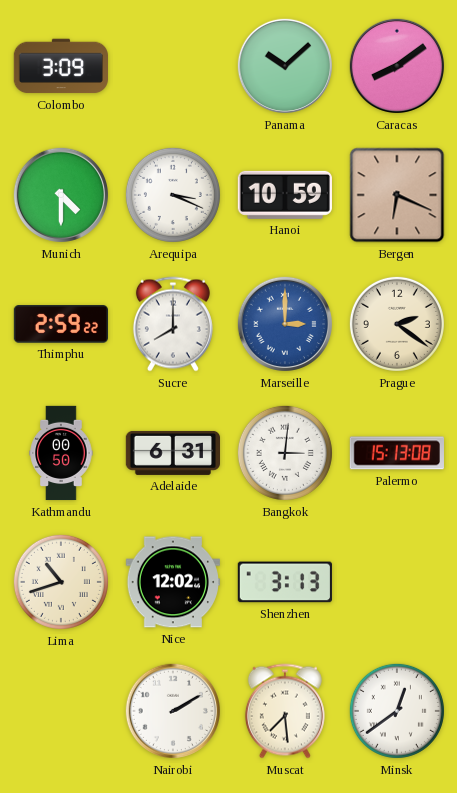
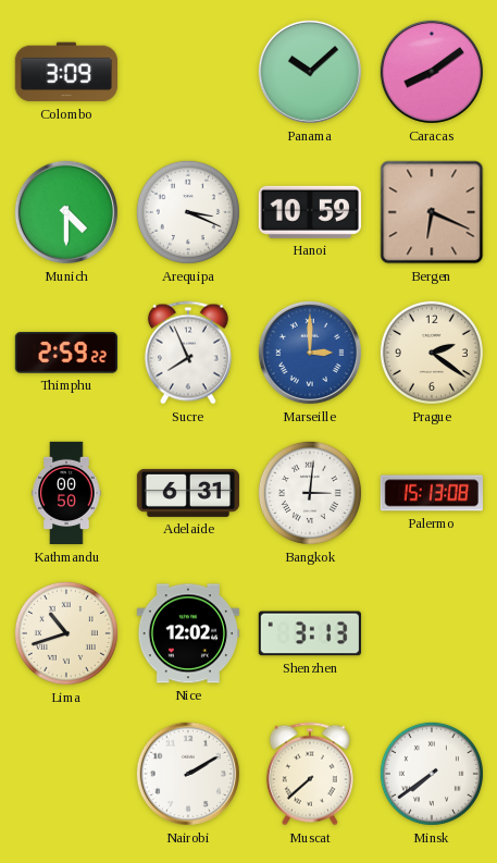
Sucre: 8:00 -> 7:56
Muscat: 7:29 -> 7:38
Minsk: 12:39 -> 7:39
